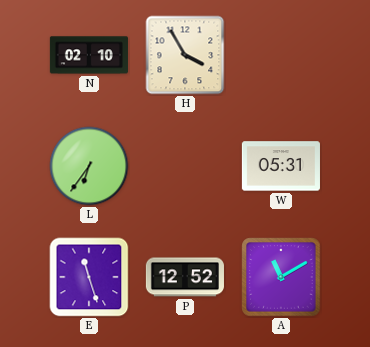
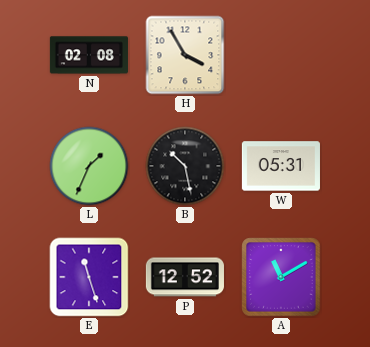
N: 02:10 -> 02:08
L: 6:36 -> 1:34
B: none -> 10:28
